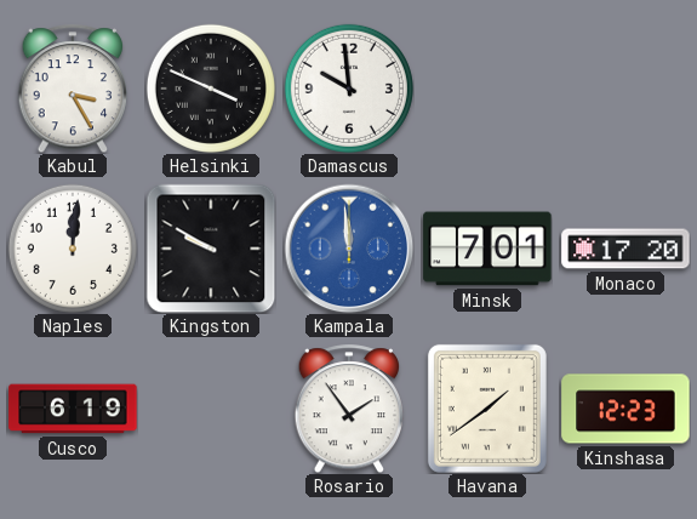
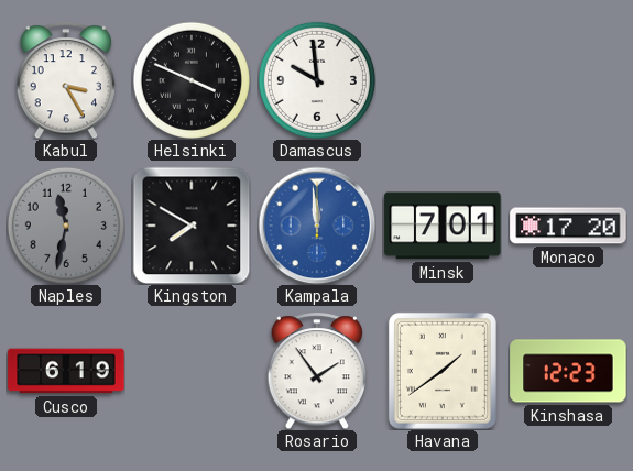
Naples: 12:01 -> 11:32
Naples dial: white -> grey
Kingston: 9:50 -> 7:50
